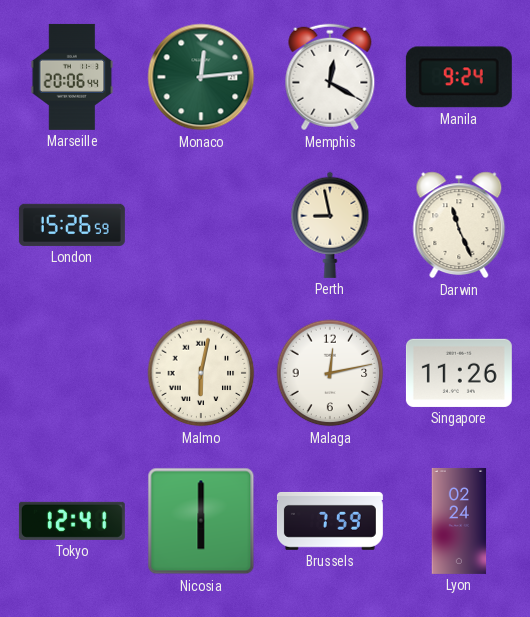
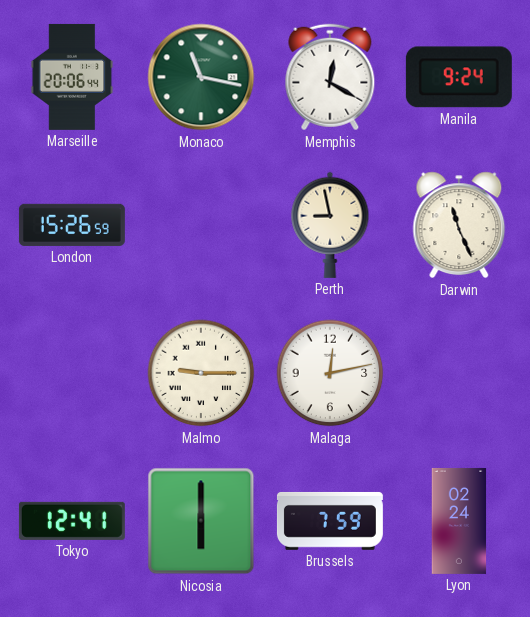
Monaco: 12:14 -> 11:17
Malmo: 6:02 -> 9:15
Singapore: 11:26 -> none
